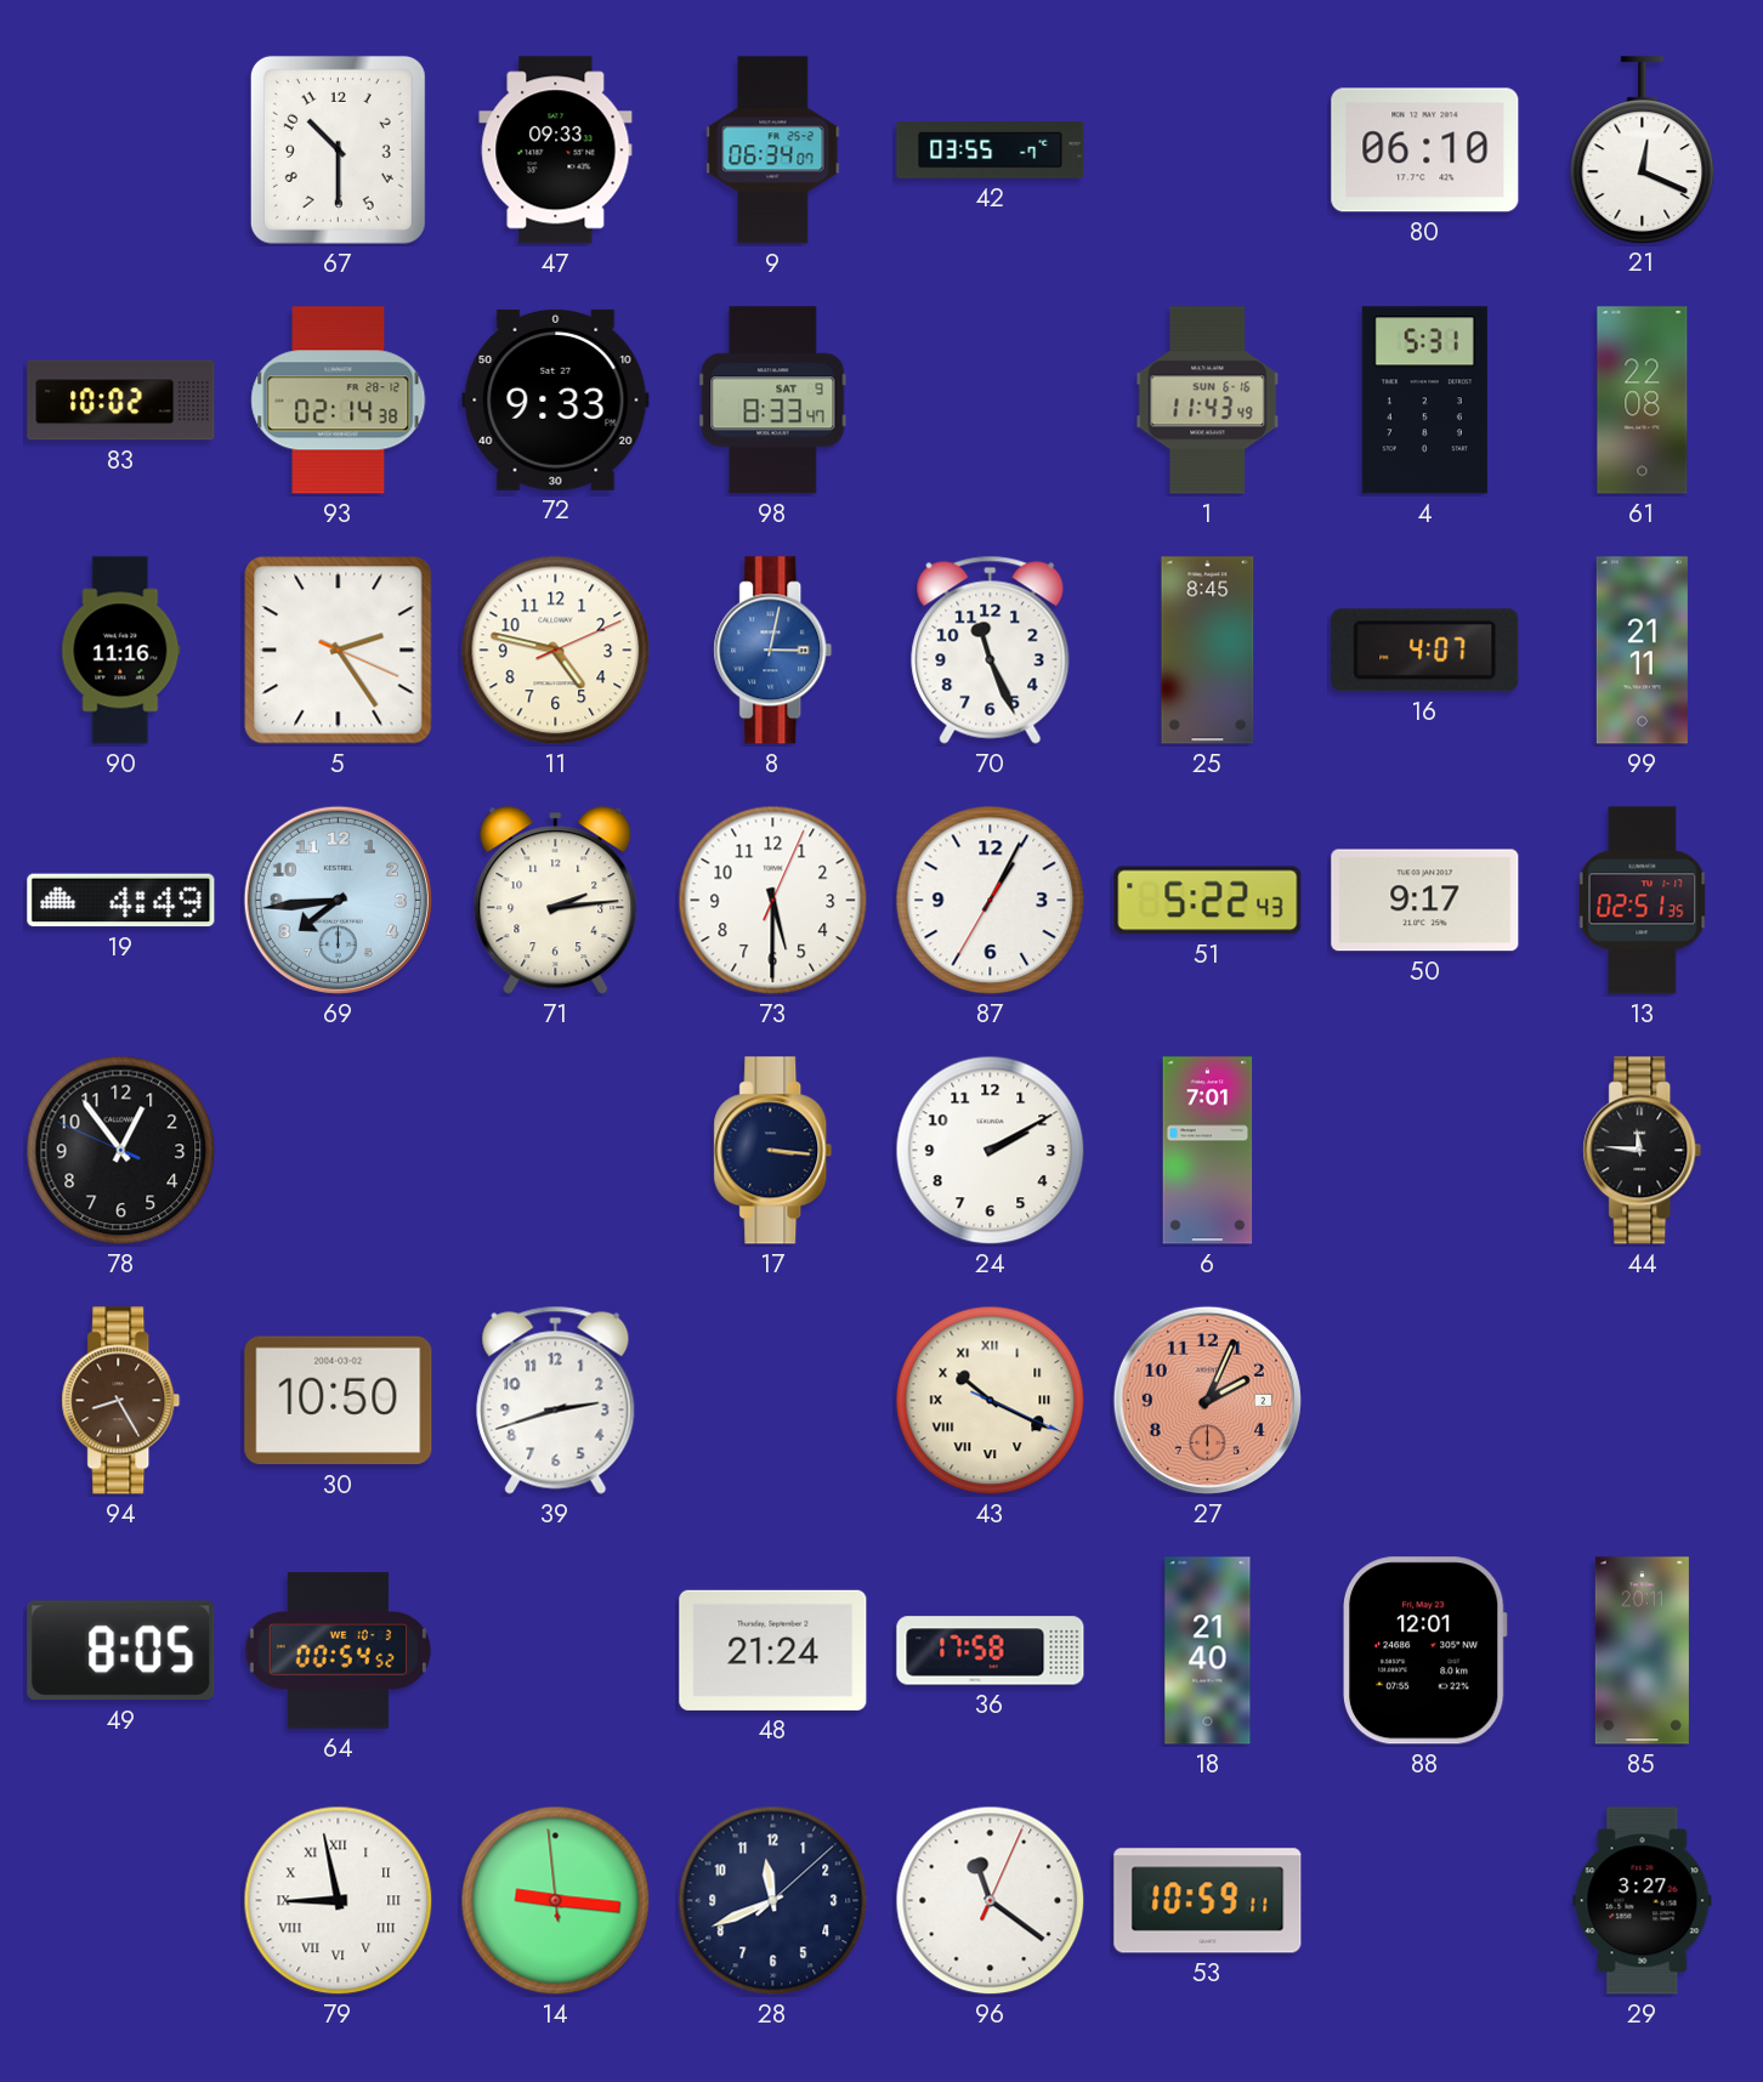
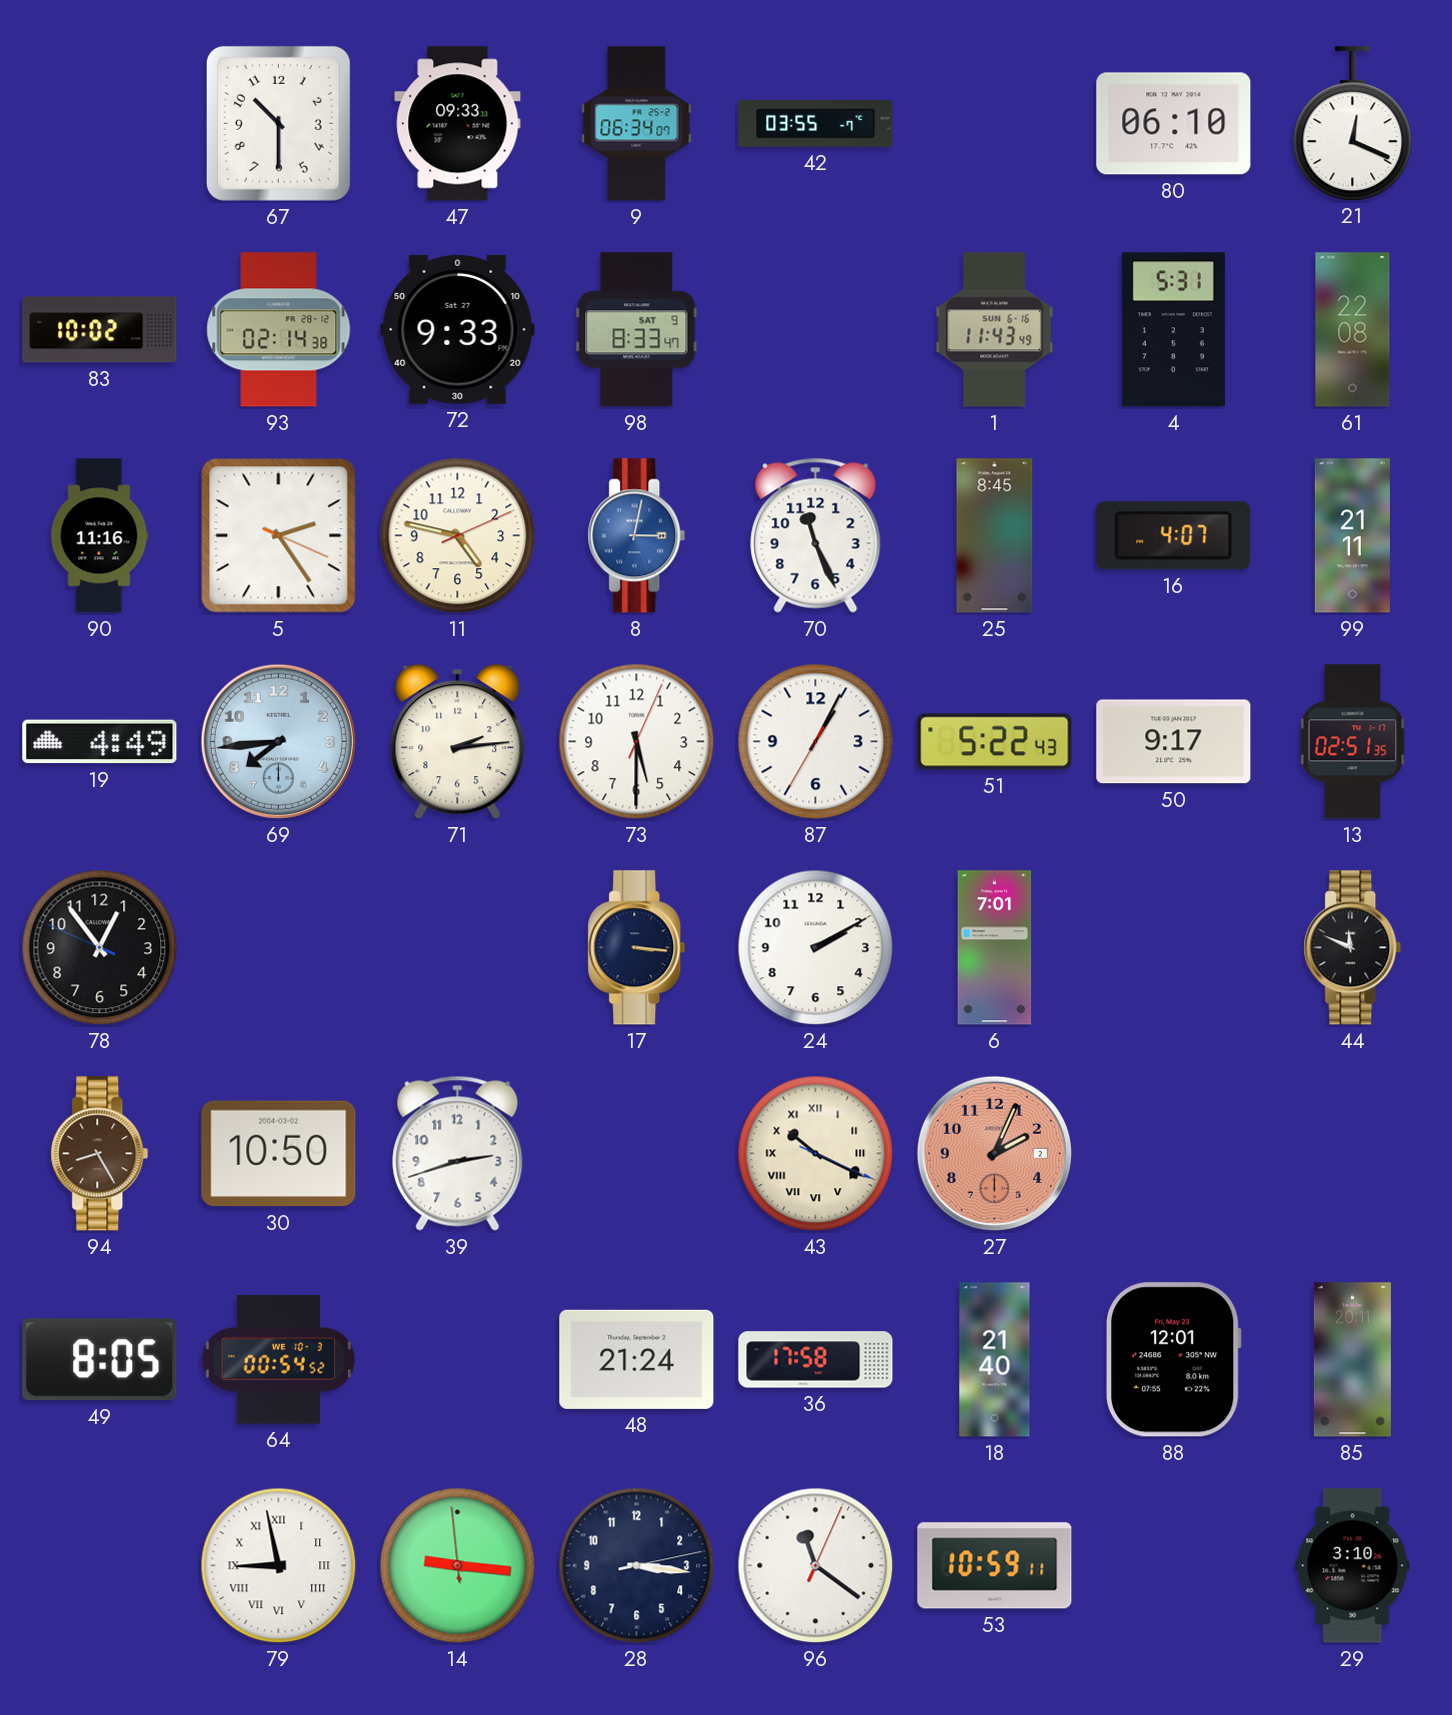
44: 11:46 -> 11:49
28: 11:41 -> 3:16
29: 3:27 -> 3:10
